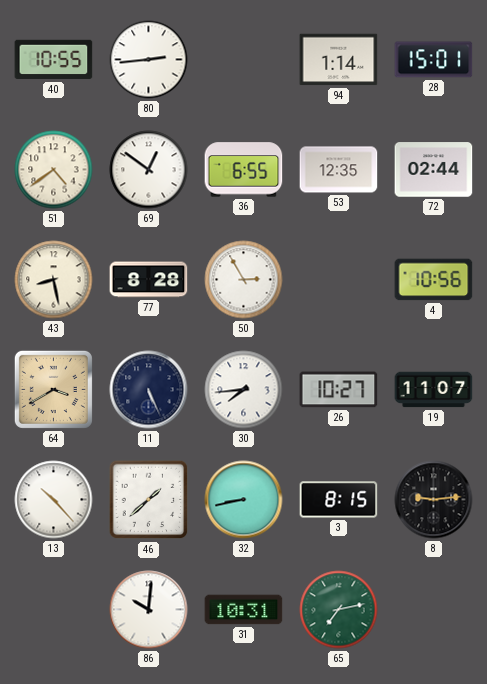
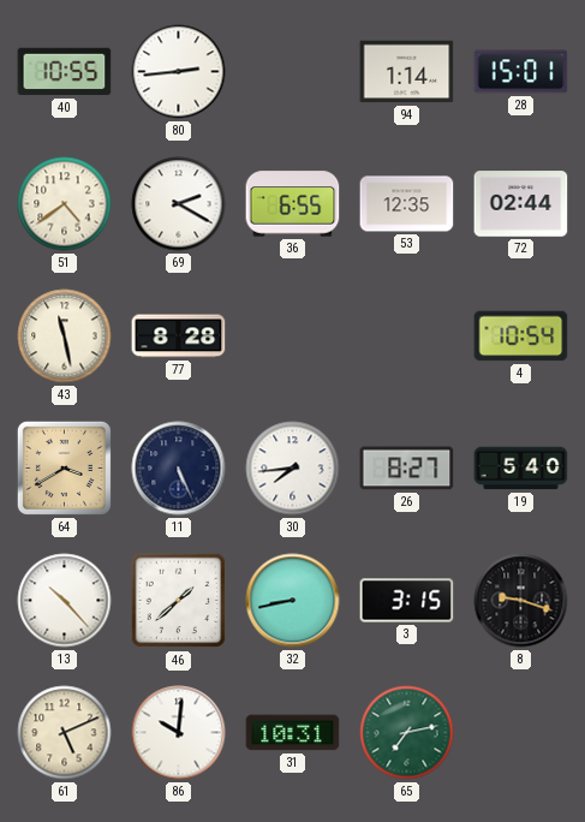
69: 12:51 -> 2:20
43: 8:28 -> 11:28
50: 2:55 -> none
4: 10:56 -> 10:54
26: 10:27 -> 8:27
19: 11:07 -> 5:40
3: 8:15 -> 3:15
8: 9:14 -> 9:18
61: none -> 5:11
